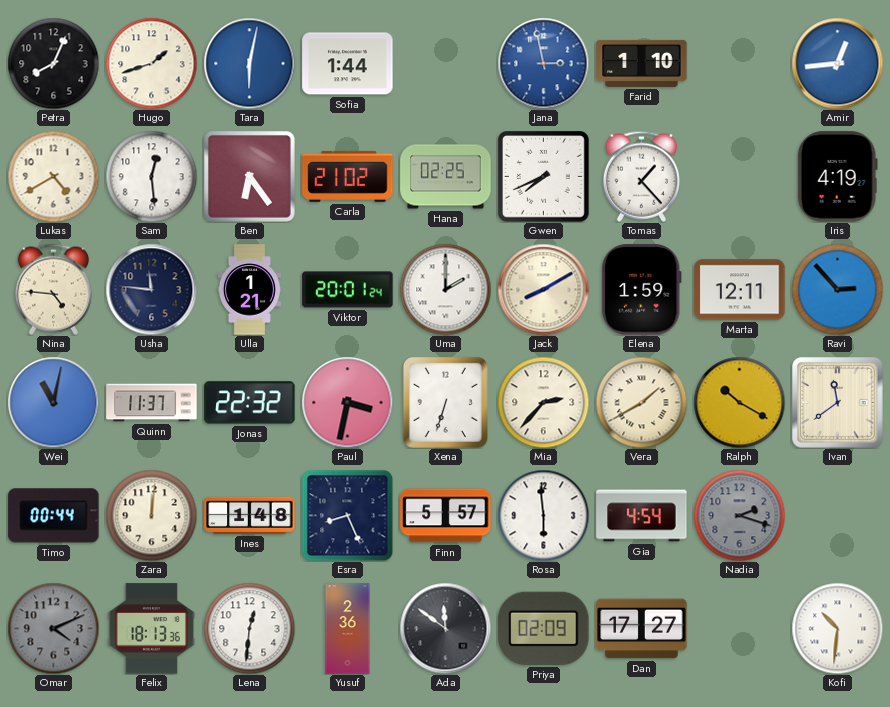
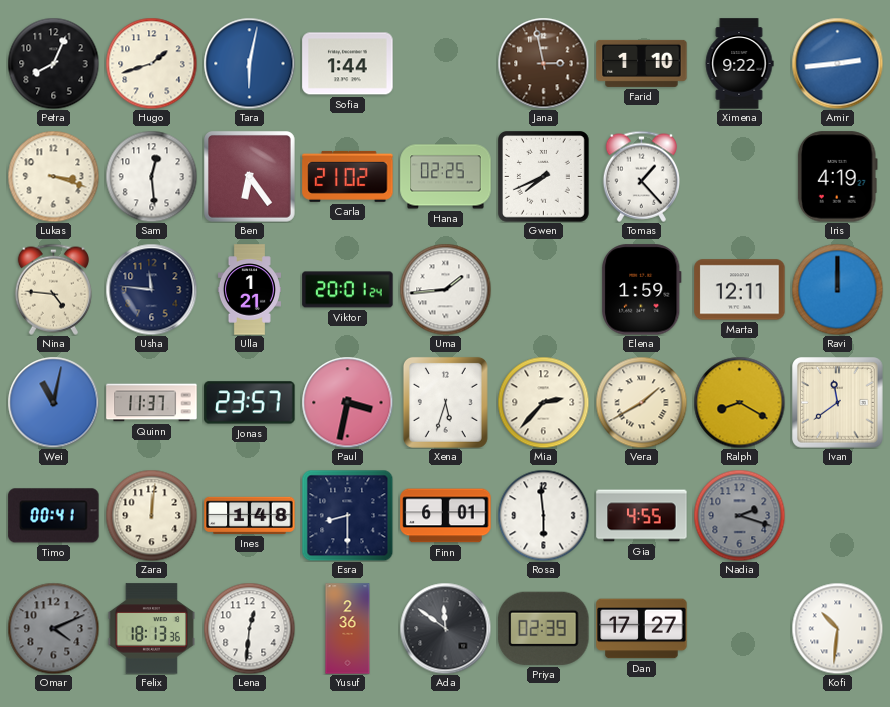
Jana dial: blue -> brown
Ximena: none -> 9:22
Amir: 12:44 -> 2:44
Lukas: 4:40 -> 3:18
Uma: 2:00 -> 1:44
Jack: 8:10 -> none
Ravi: 2:53 -> 12:00
Jonas: 22:32 -> 23:57
Xena: 6:33 -> 5:33
Ralph: 10:20 -> 8:20
Timo: 00:44 -> 00:41
Esra: 8:26 -> 8:30
Finn: 5:57 -> 6:01
Gia: 4:54 -> 4:55
Priya: 02:09 -> 02:39
